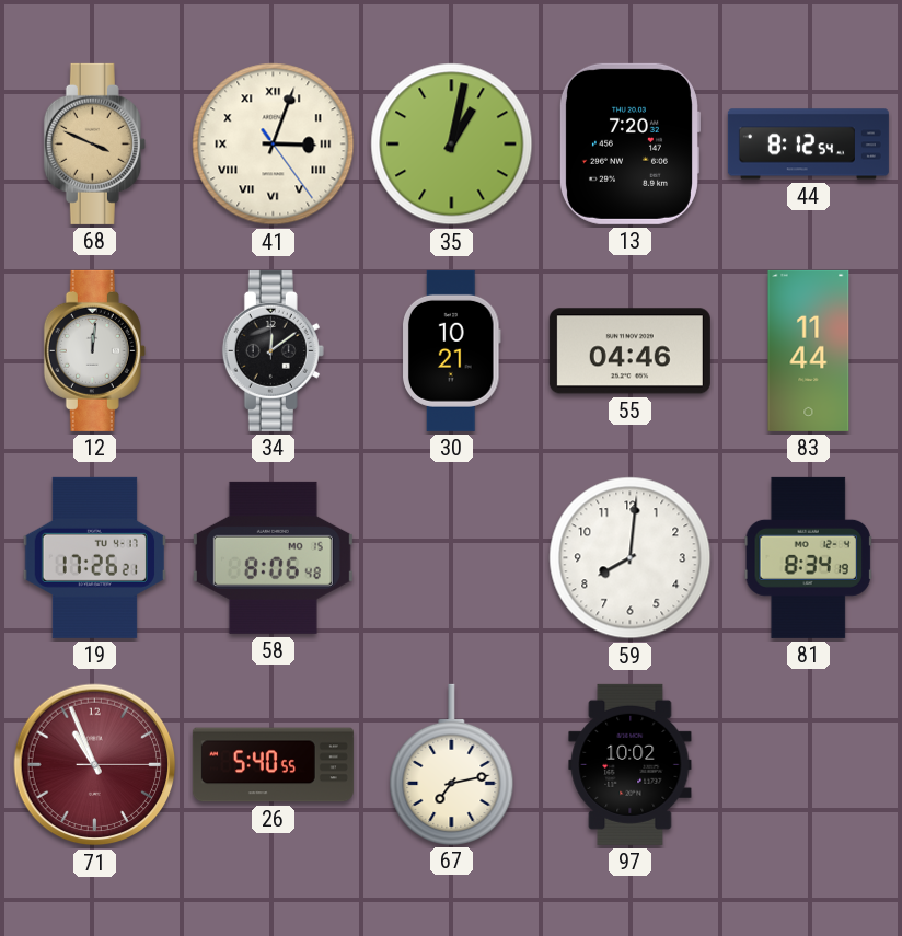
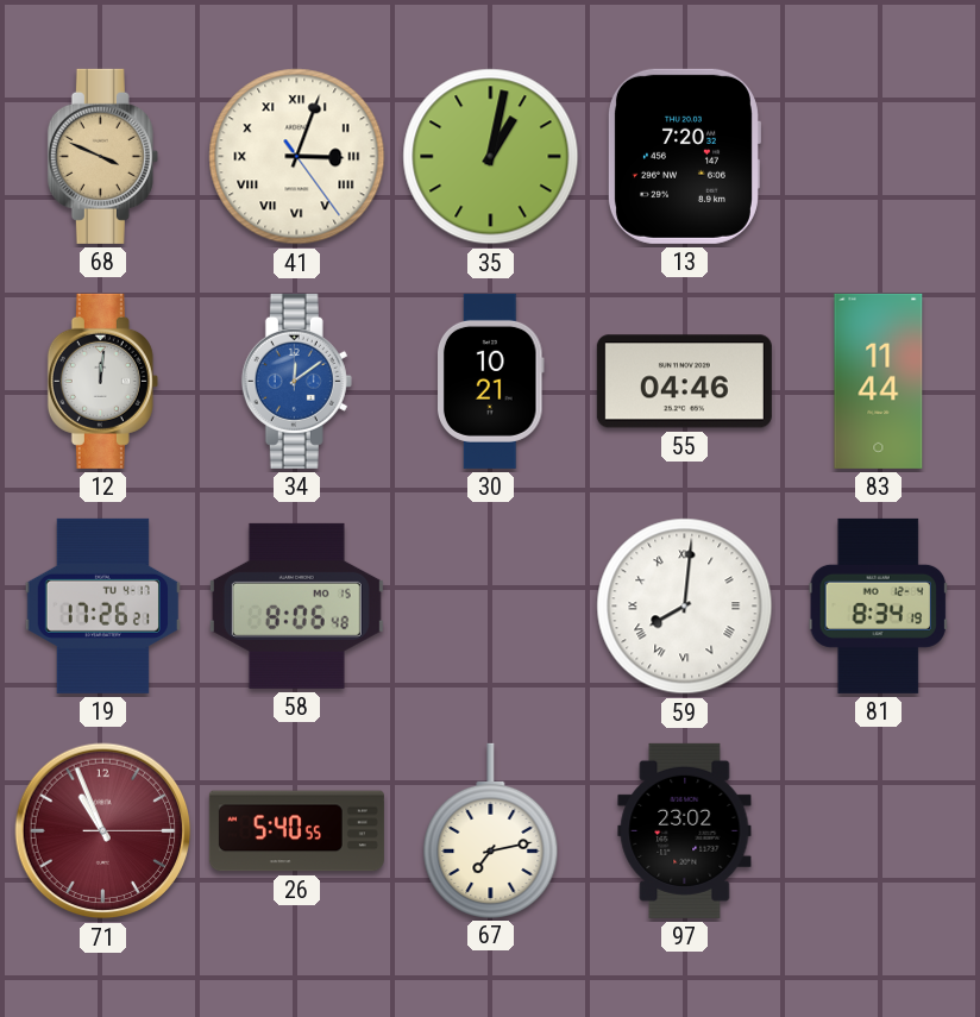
44: 8:12 -> none
34 dial: black -> blue
59 numerals: Arabic -> Roman
97: 10:02 -> 23:02
